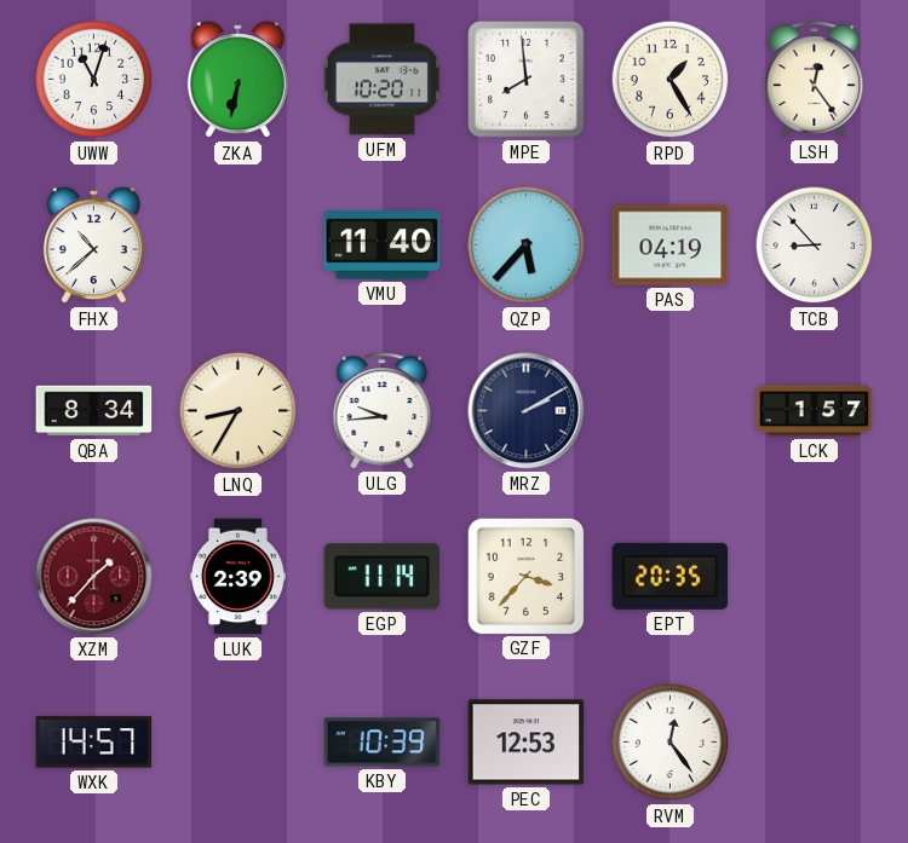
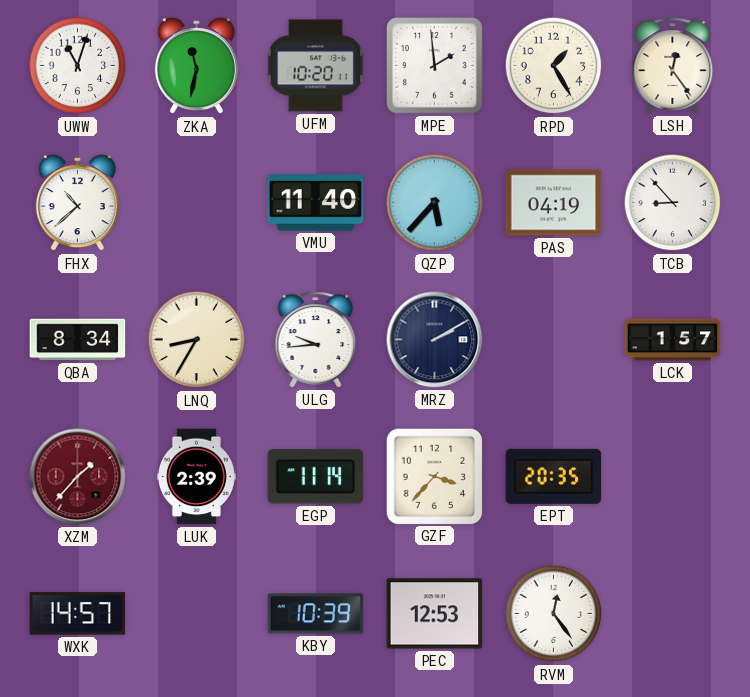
ZKA: 6:32 -> 11:32
MPE: 7:59 -> 1:59
